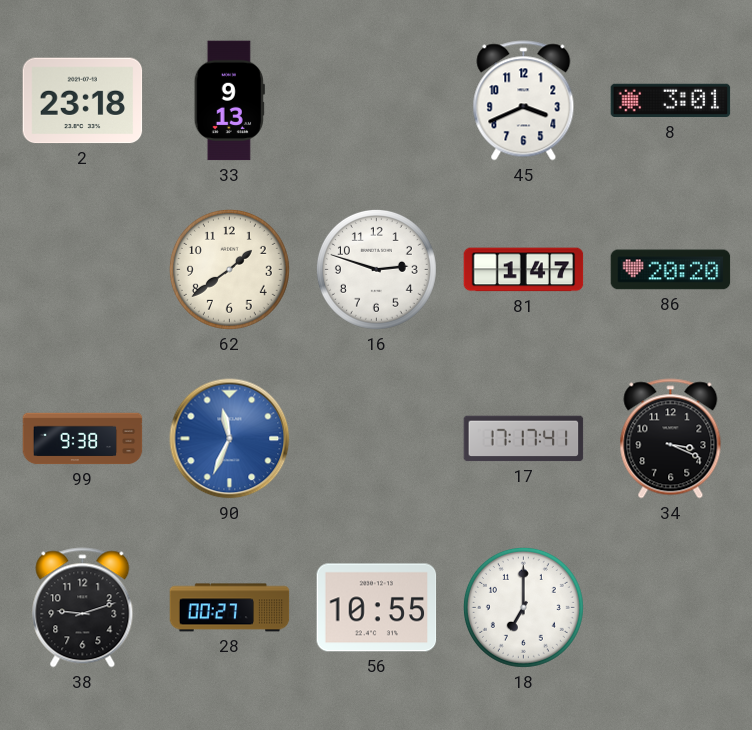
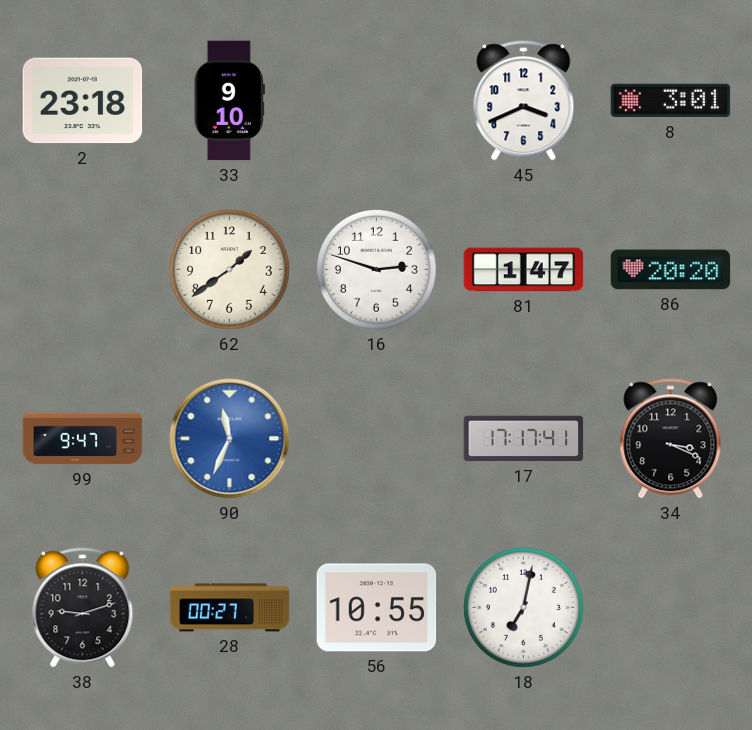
33: 9:13 -> 9:10
99: 9:38 -> 9:47
18: 7:00 -> 7:02
